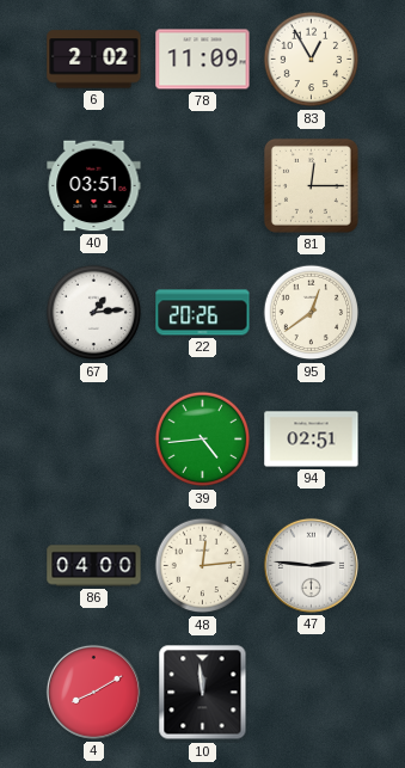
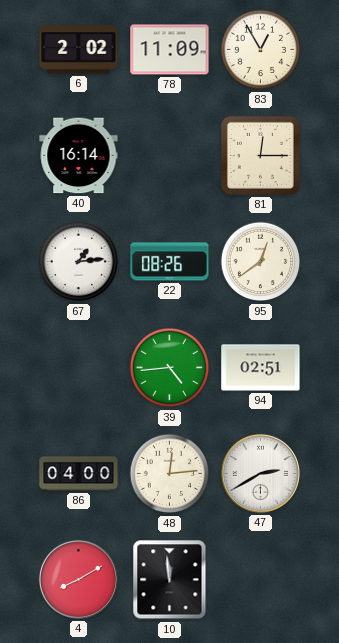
40: 03:51 -> 16:14
22: 20:26 -> 08:26
47: 2:46 -> 2:40
